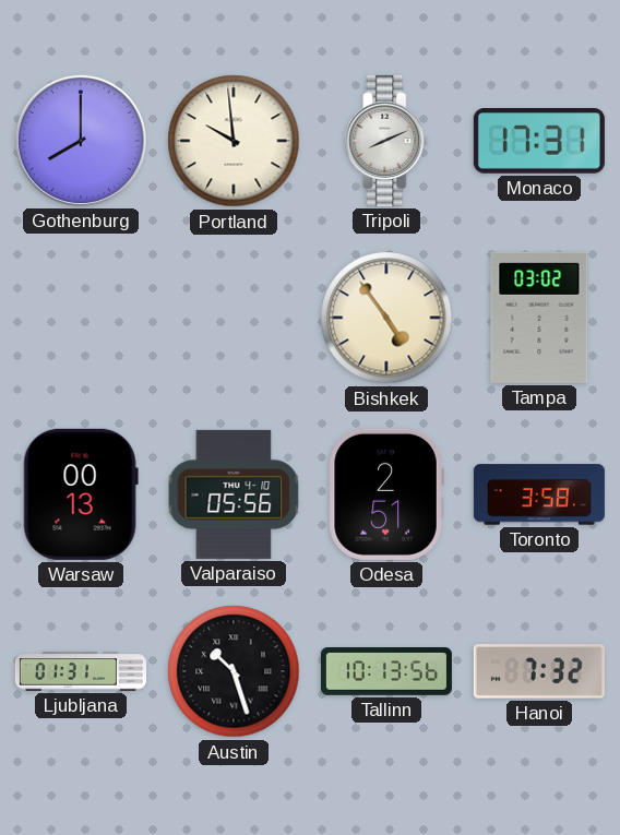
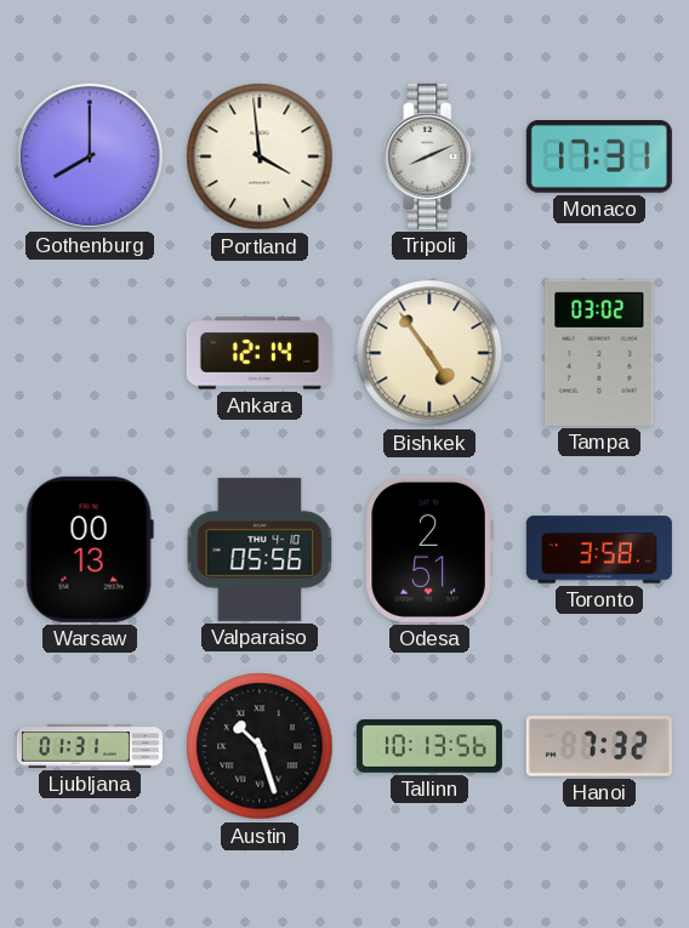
Portland: 9:59 -> 3:59
Ankara: none -> 12:14
